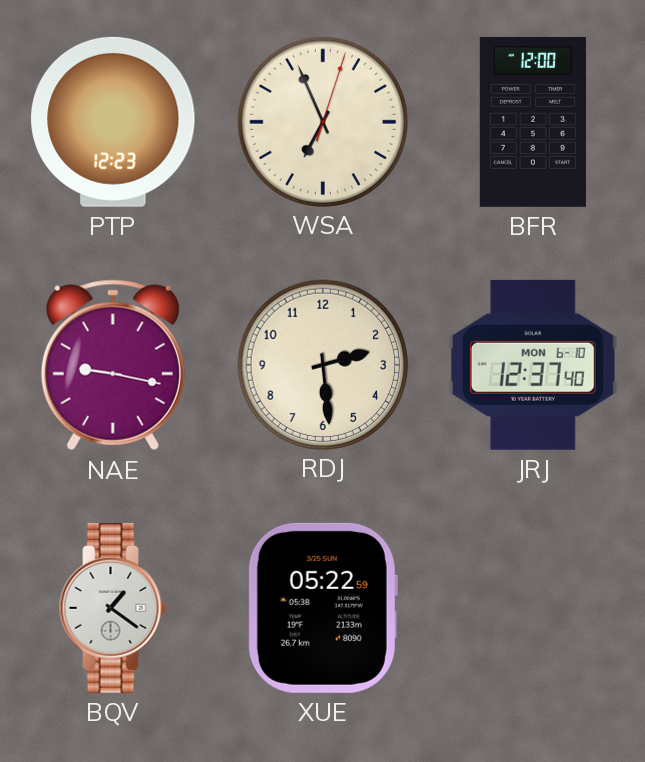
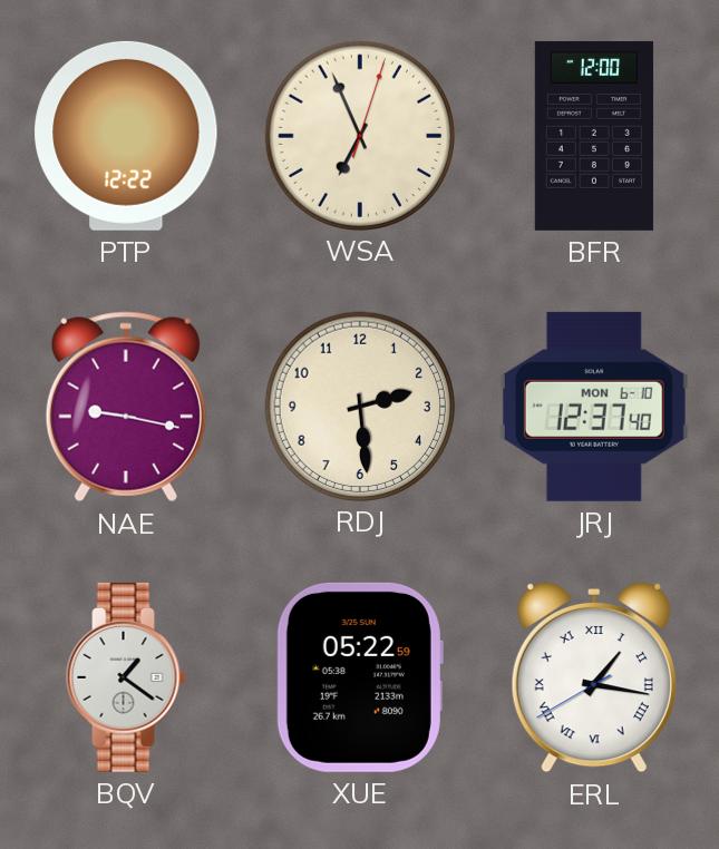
PTP: 12:23 -> 12:22
ERL: none -> 1:16
